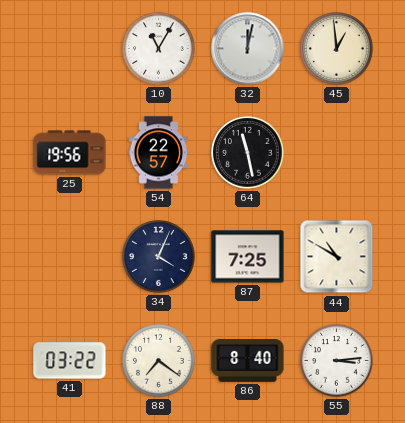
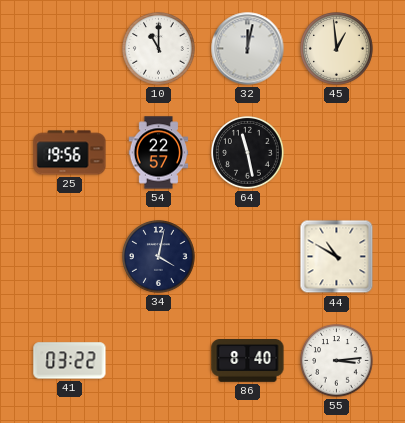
10: 11:05 -> 11:00
34: 4:04 -> 4:02
87: 7:25 -> none
88: 7:21 -> none
